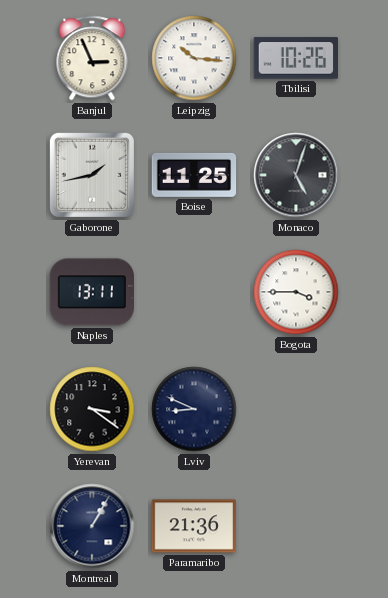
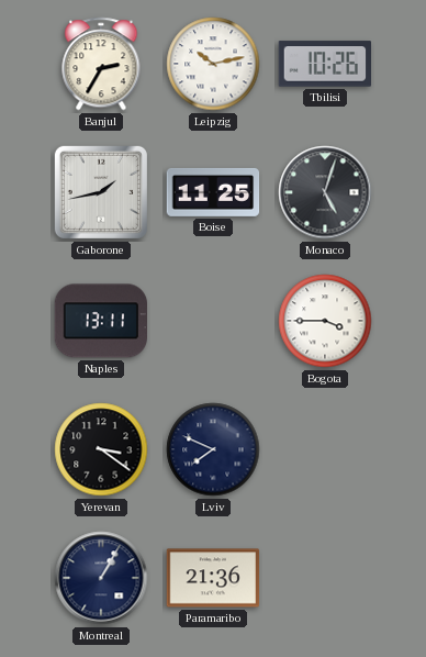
Banjul: 2:56 -> 2:35
Leipzig: 10:16 -> 10:13
Lviv: 8:49 -> 7:49
